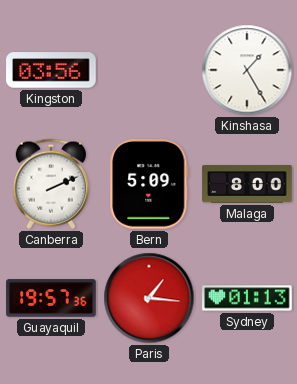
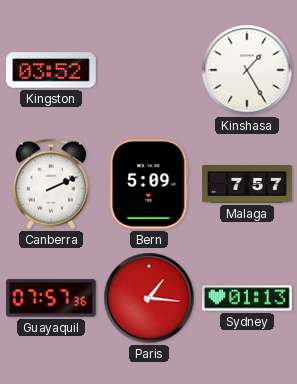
Kingston: 03:56 -> 03:52
Malaga: 8:00 -> 7:57
Guayaquil: 19:57 -> 07:57
